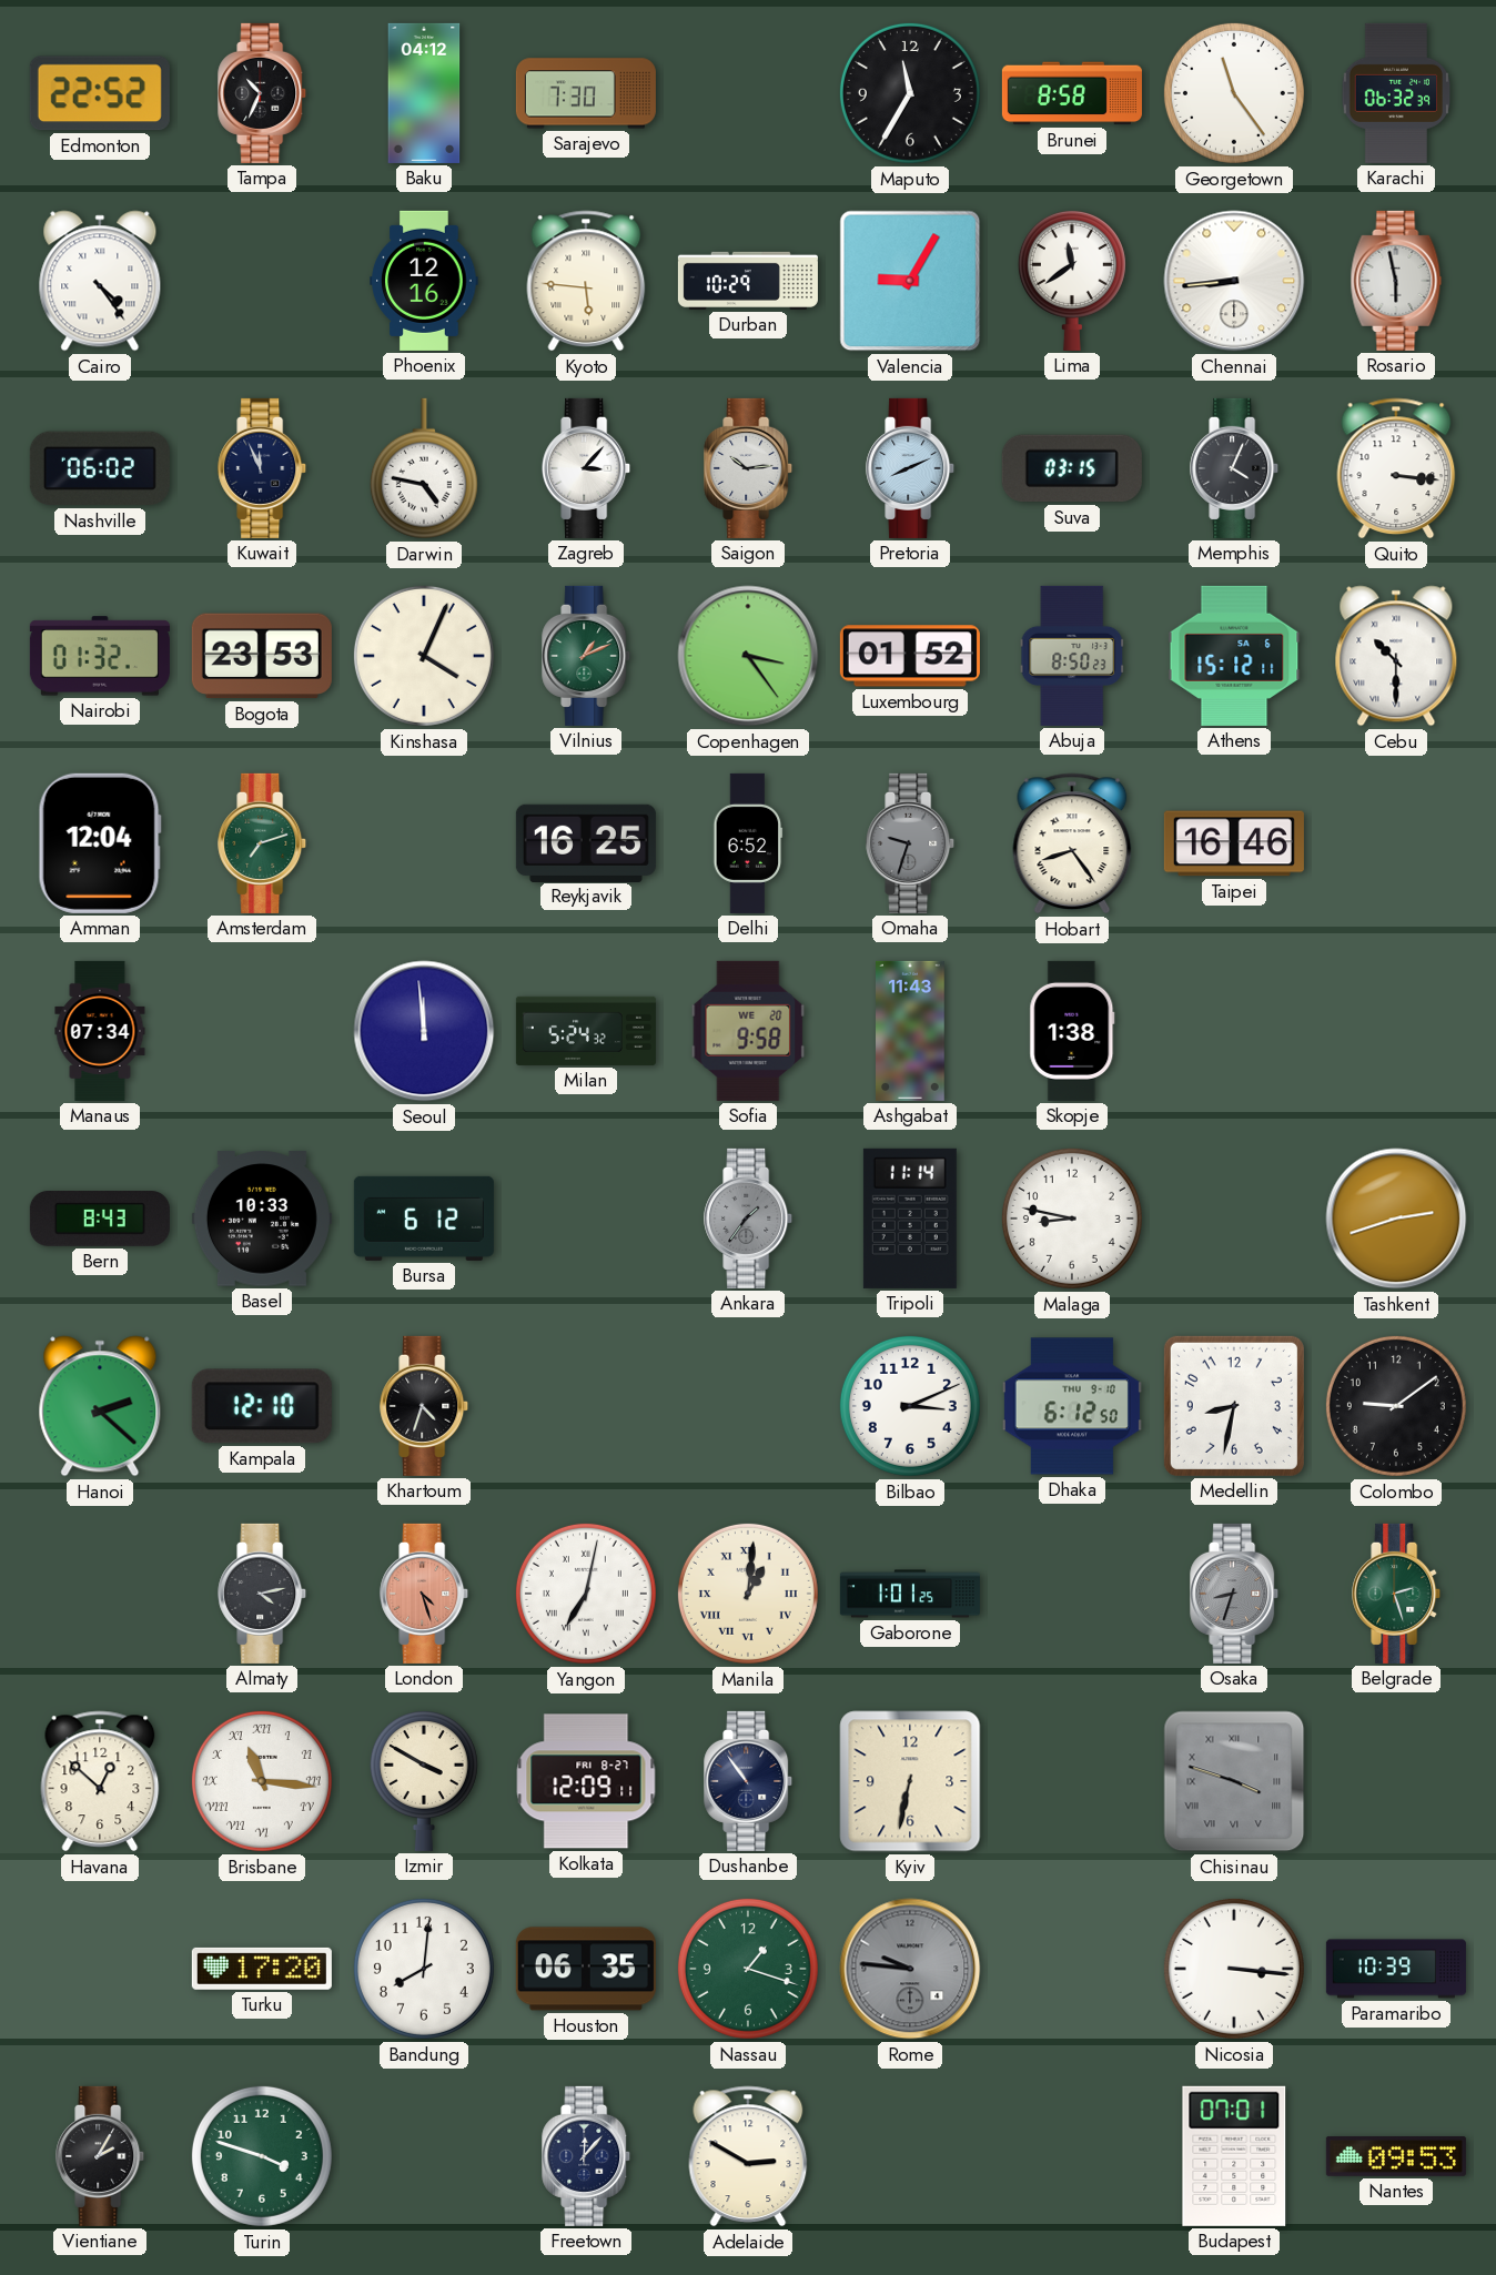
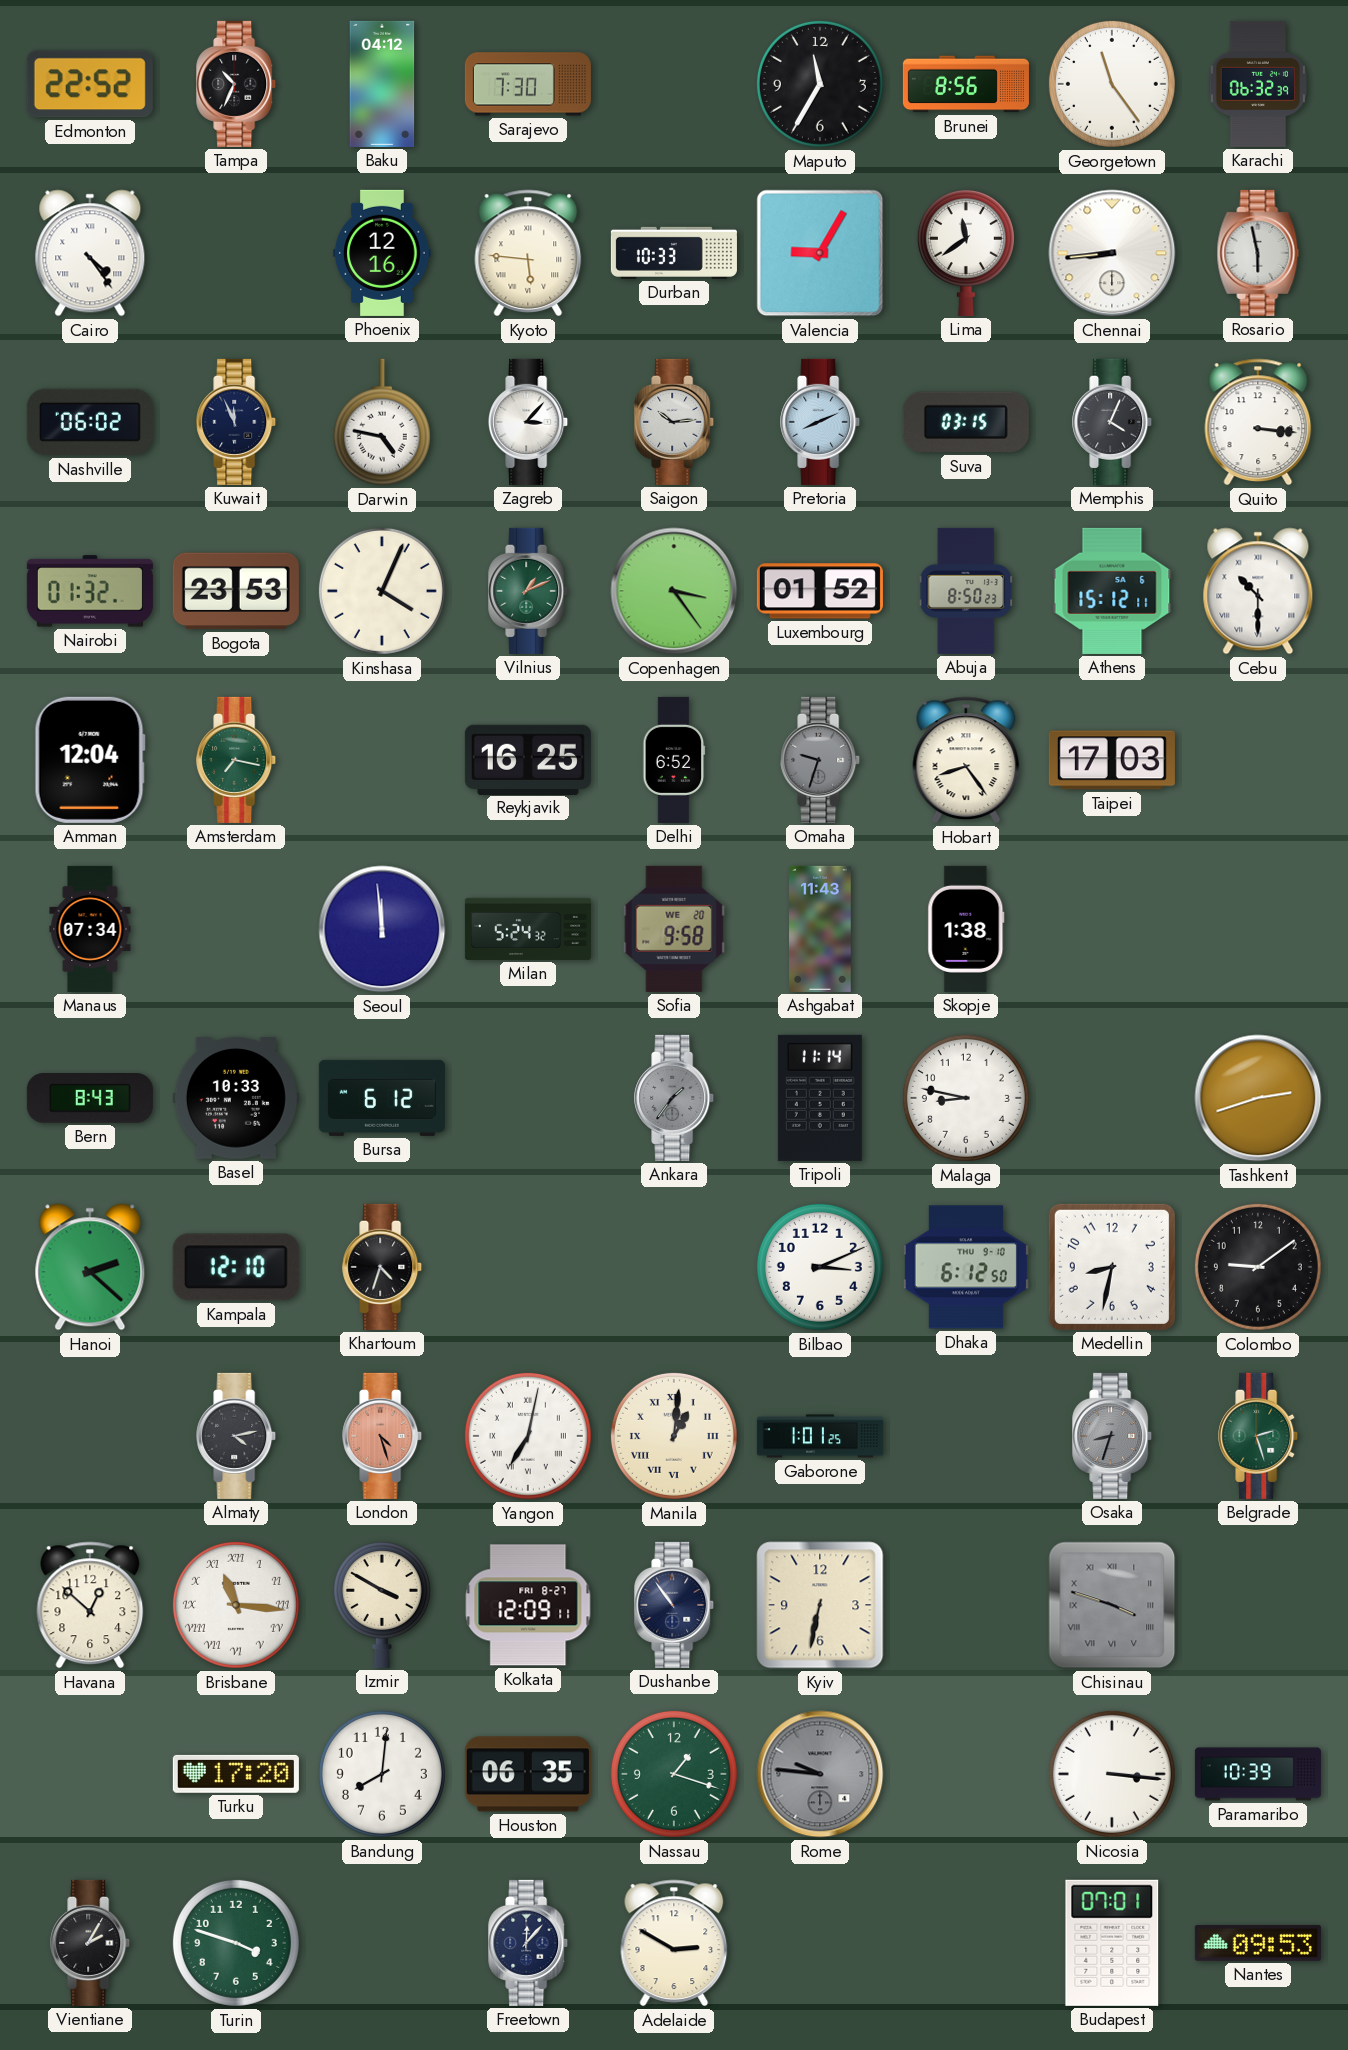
Brunei: 8:58 -> 8:56
Durban: 10:29 -> 10:33
Amsterdam: 7:12 -> 7:17
Taipei: 16:46 -> 17:03
